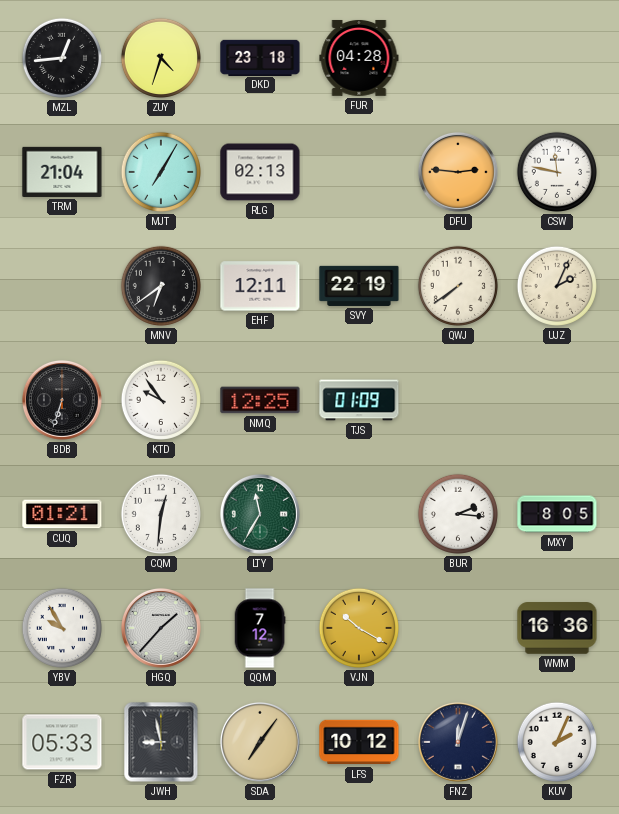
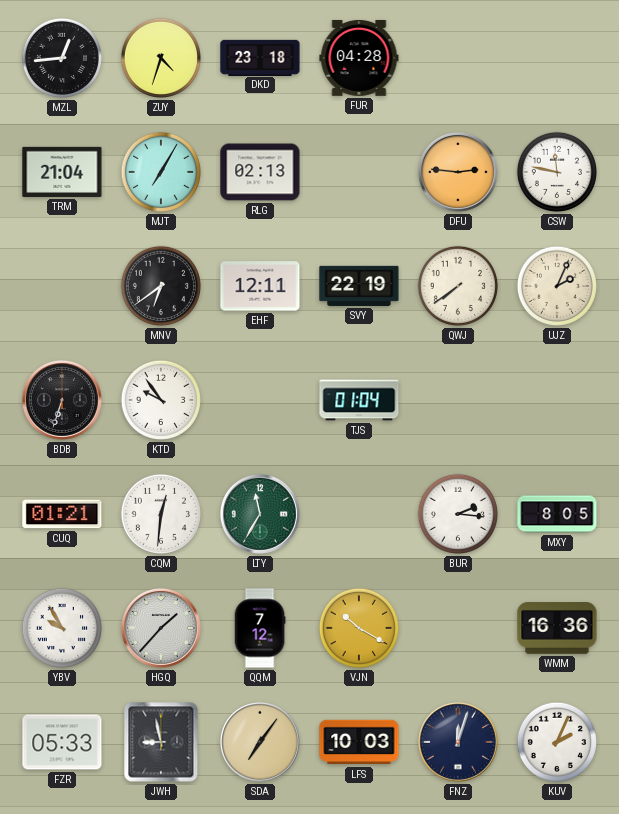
NMQ: 12:25 -> none
TJS: 01:09 -> 01:04
LFS: 10:12 -> 10:03
